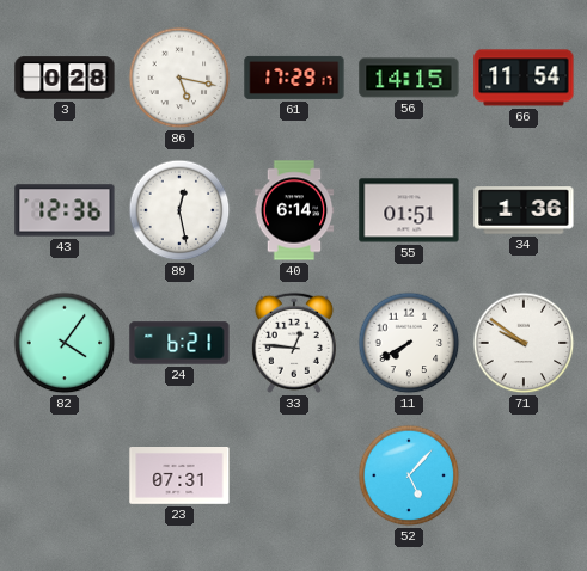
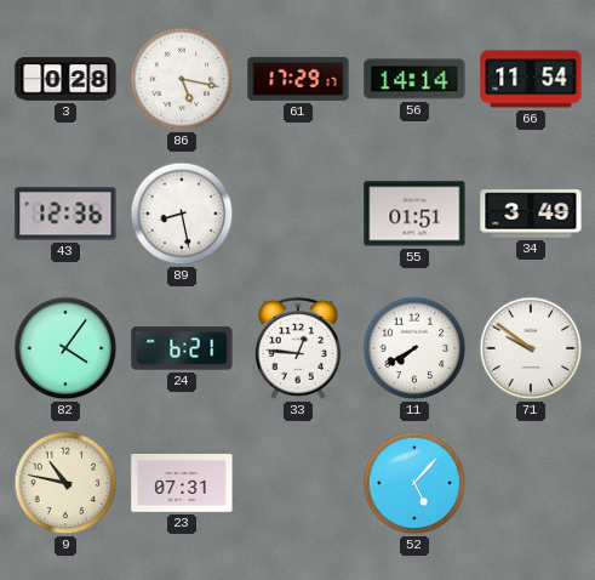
56: 14:15 -> 14:14
89: 12:28 -> 8:28
40: 6:14 -> none
34: 1:36 -> 3:49
9: none -> 10:47
